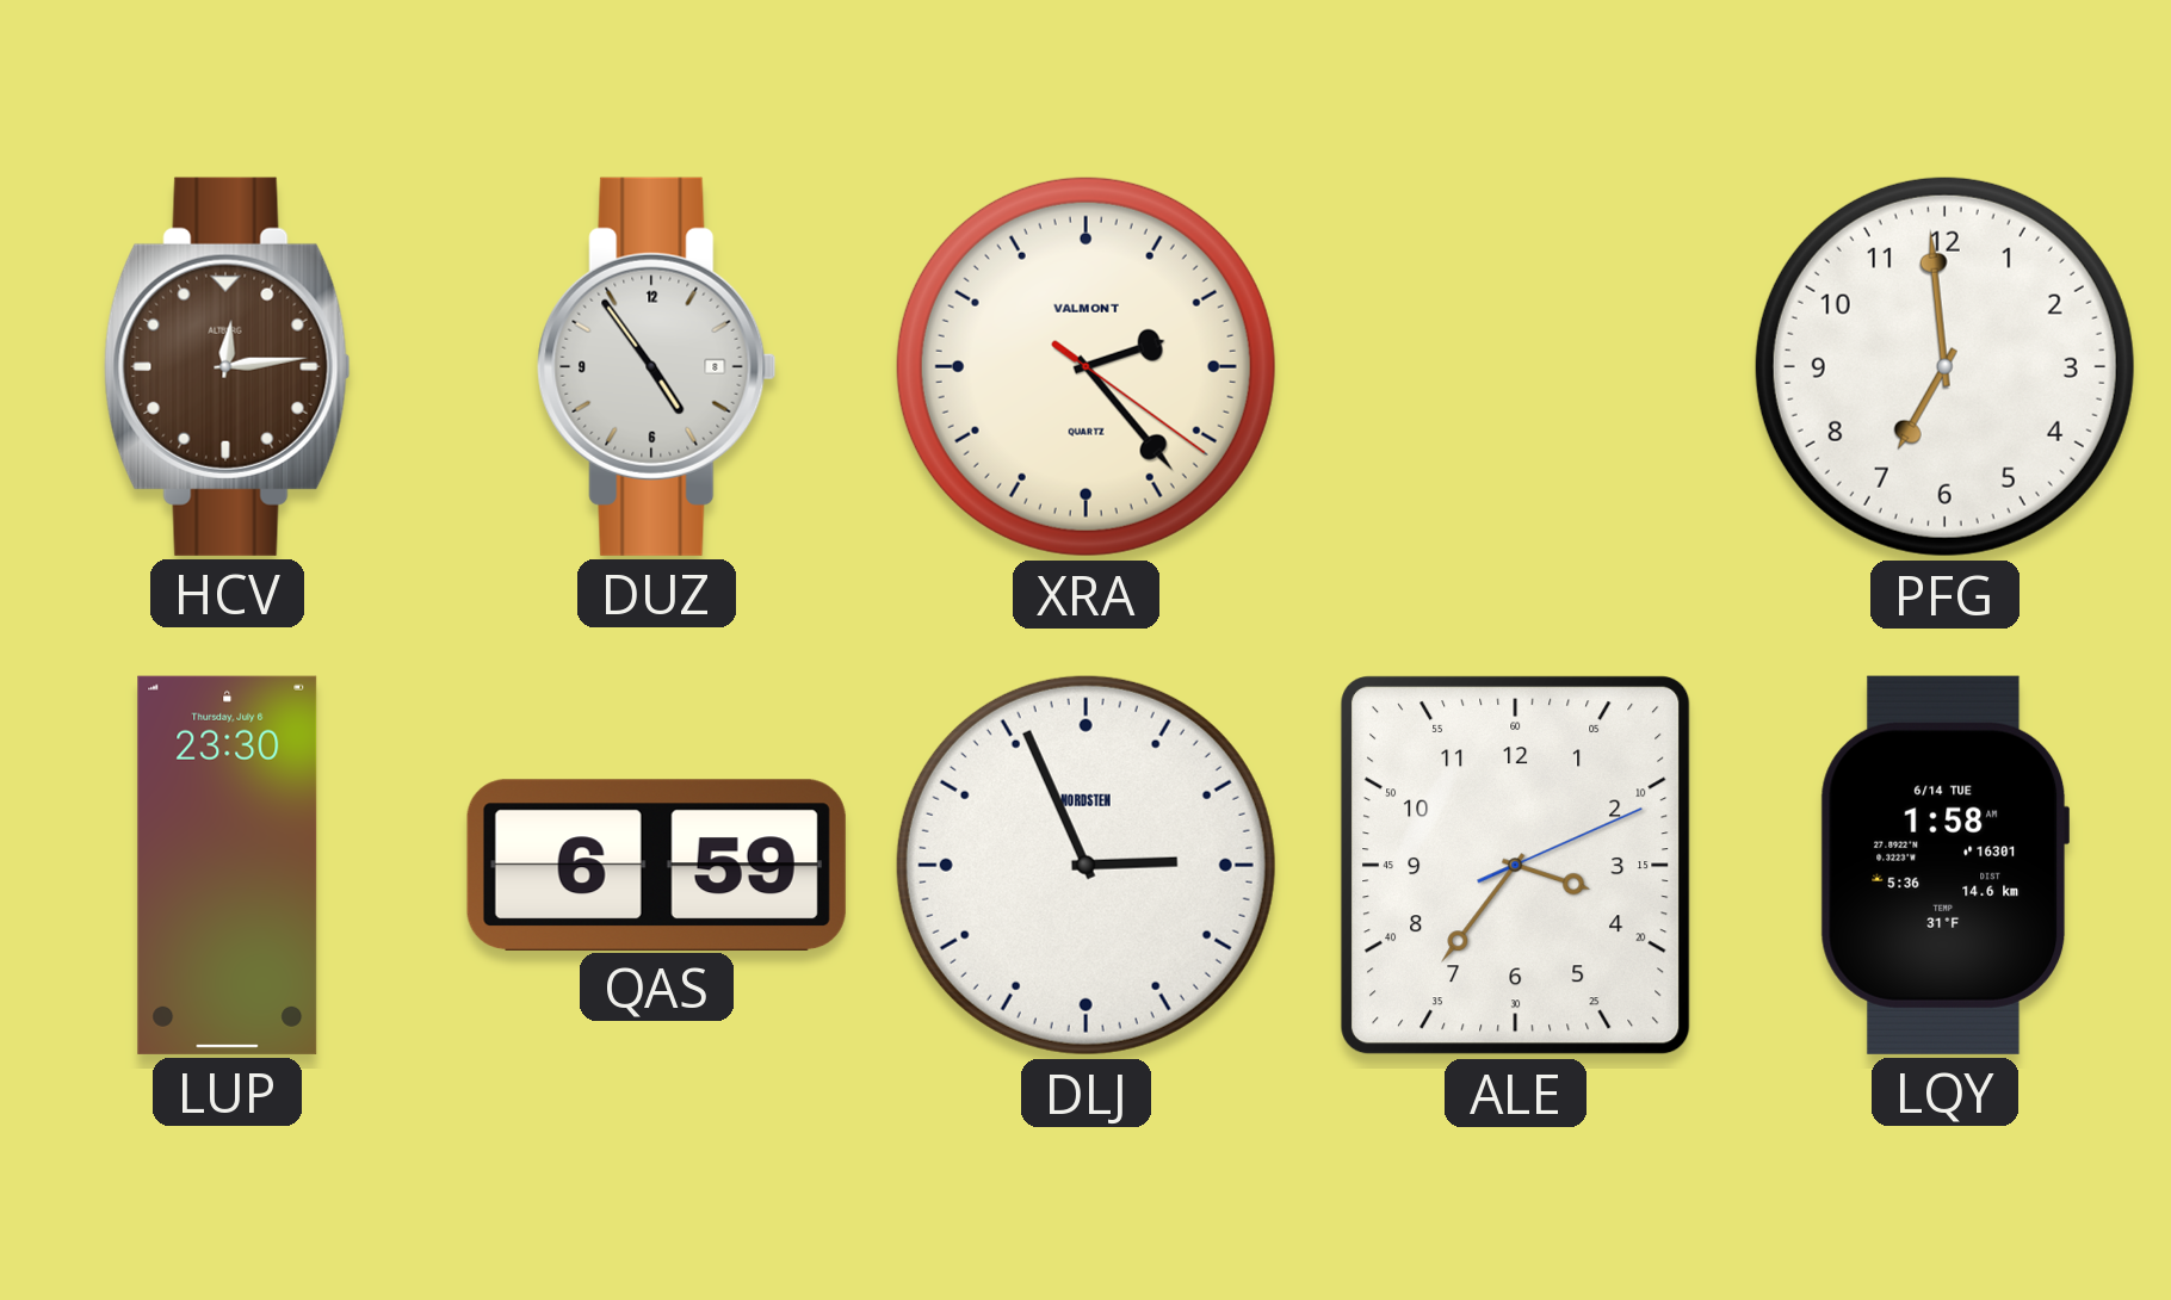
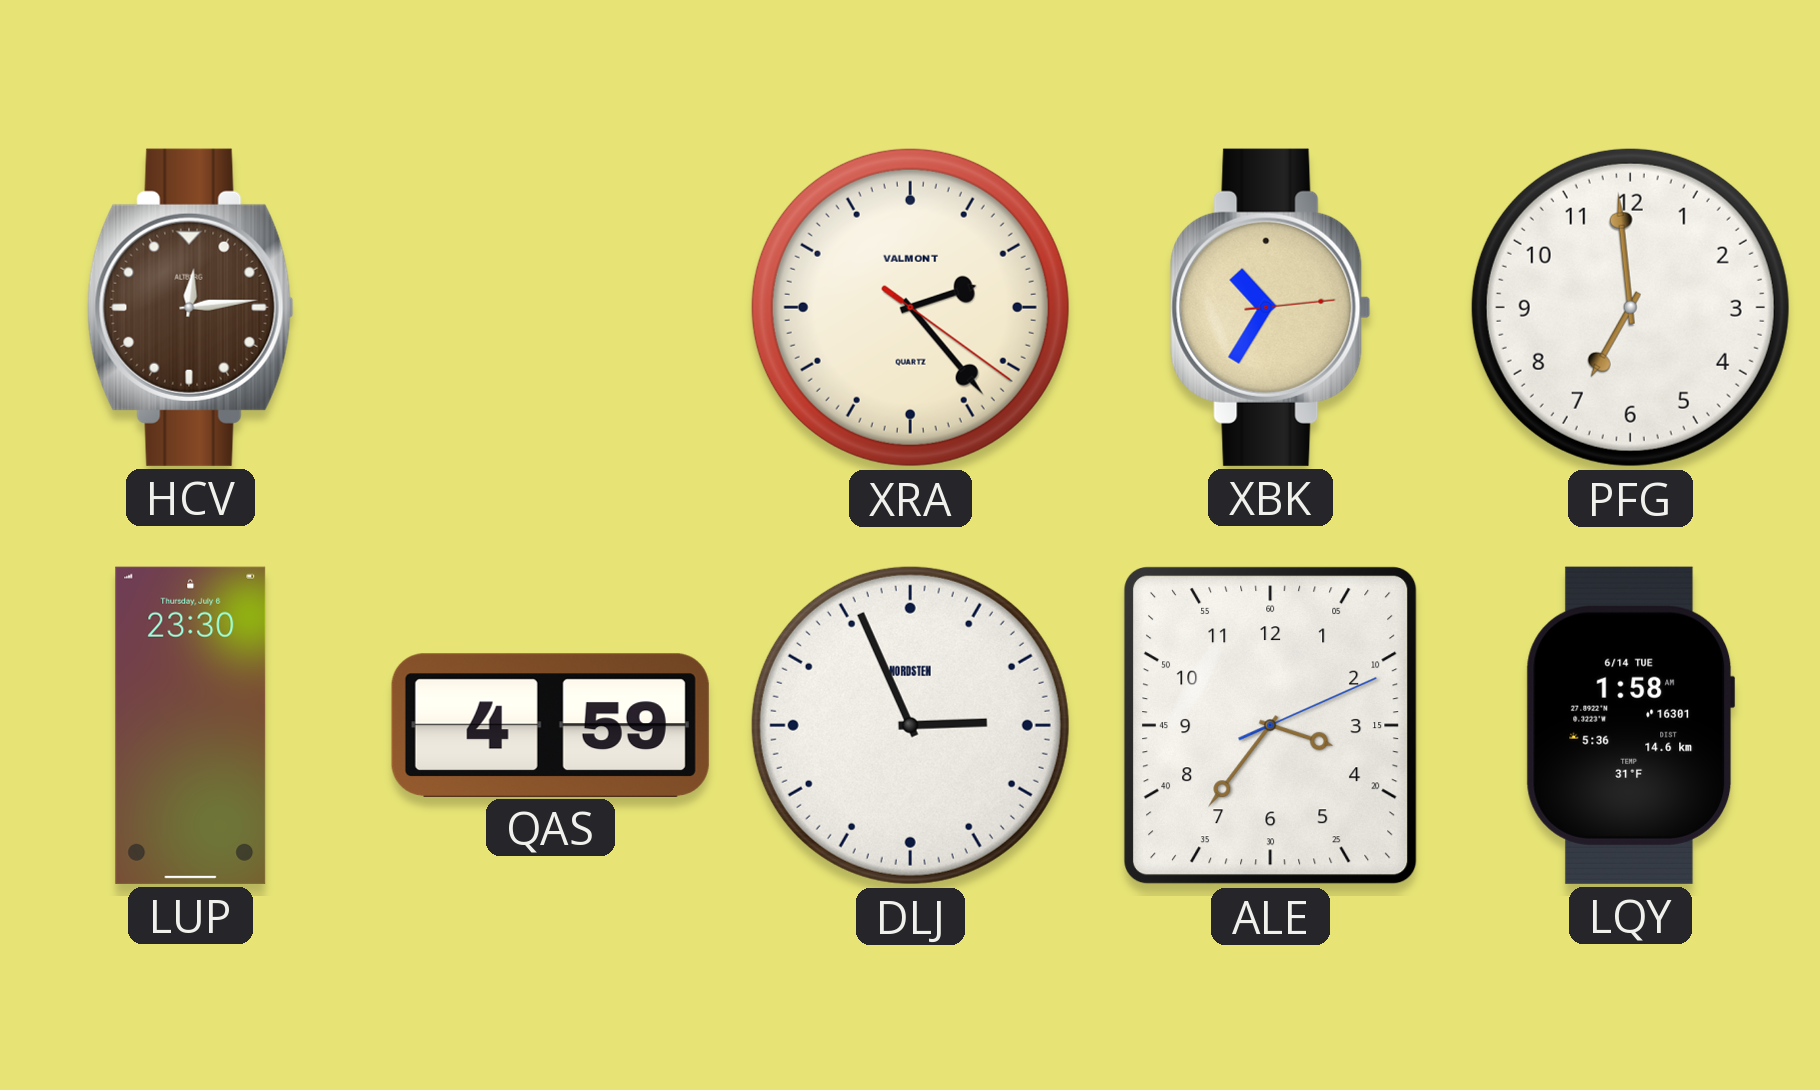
DUZ: 4:54 -> none
XBK: none -> 10:35
QAS: 6:59 -> 4:59
